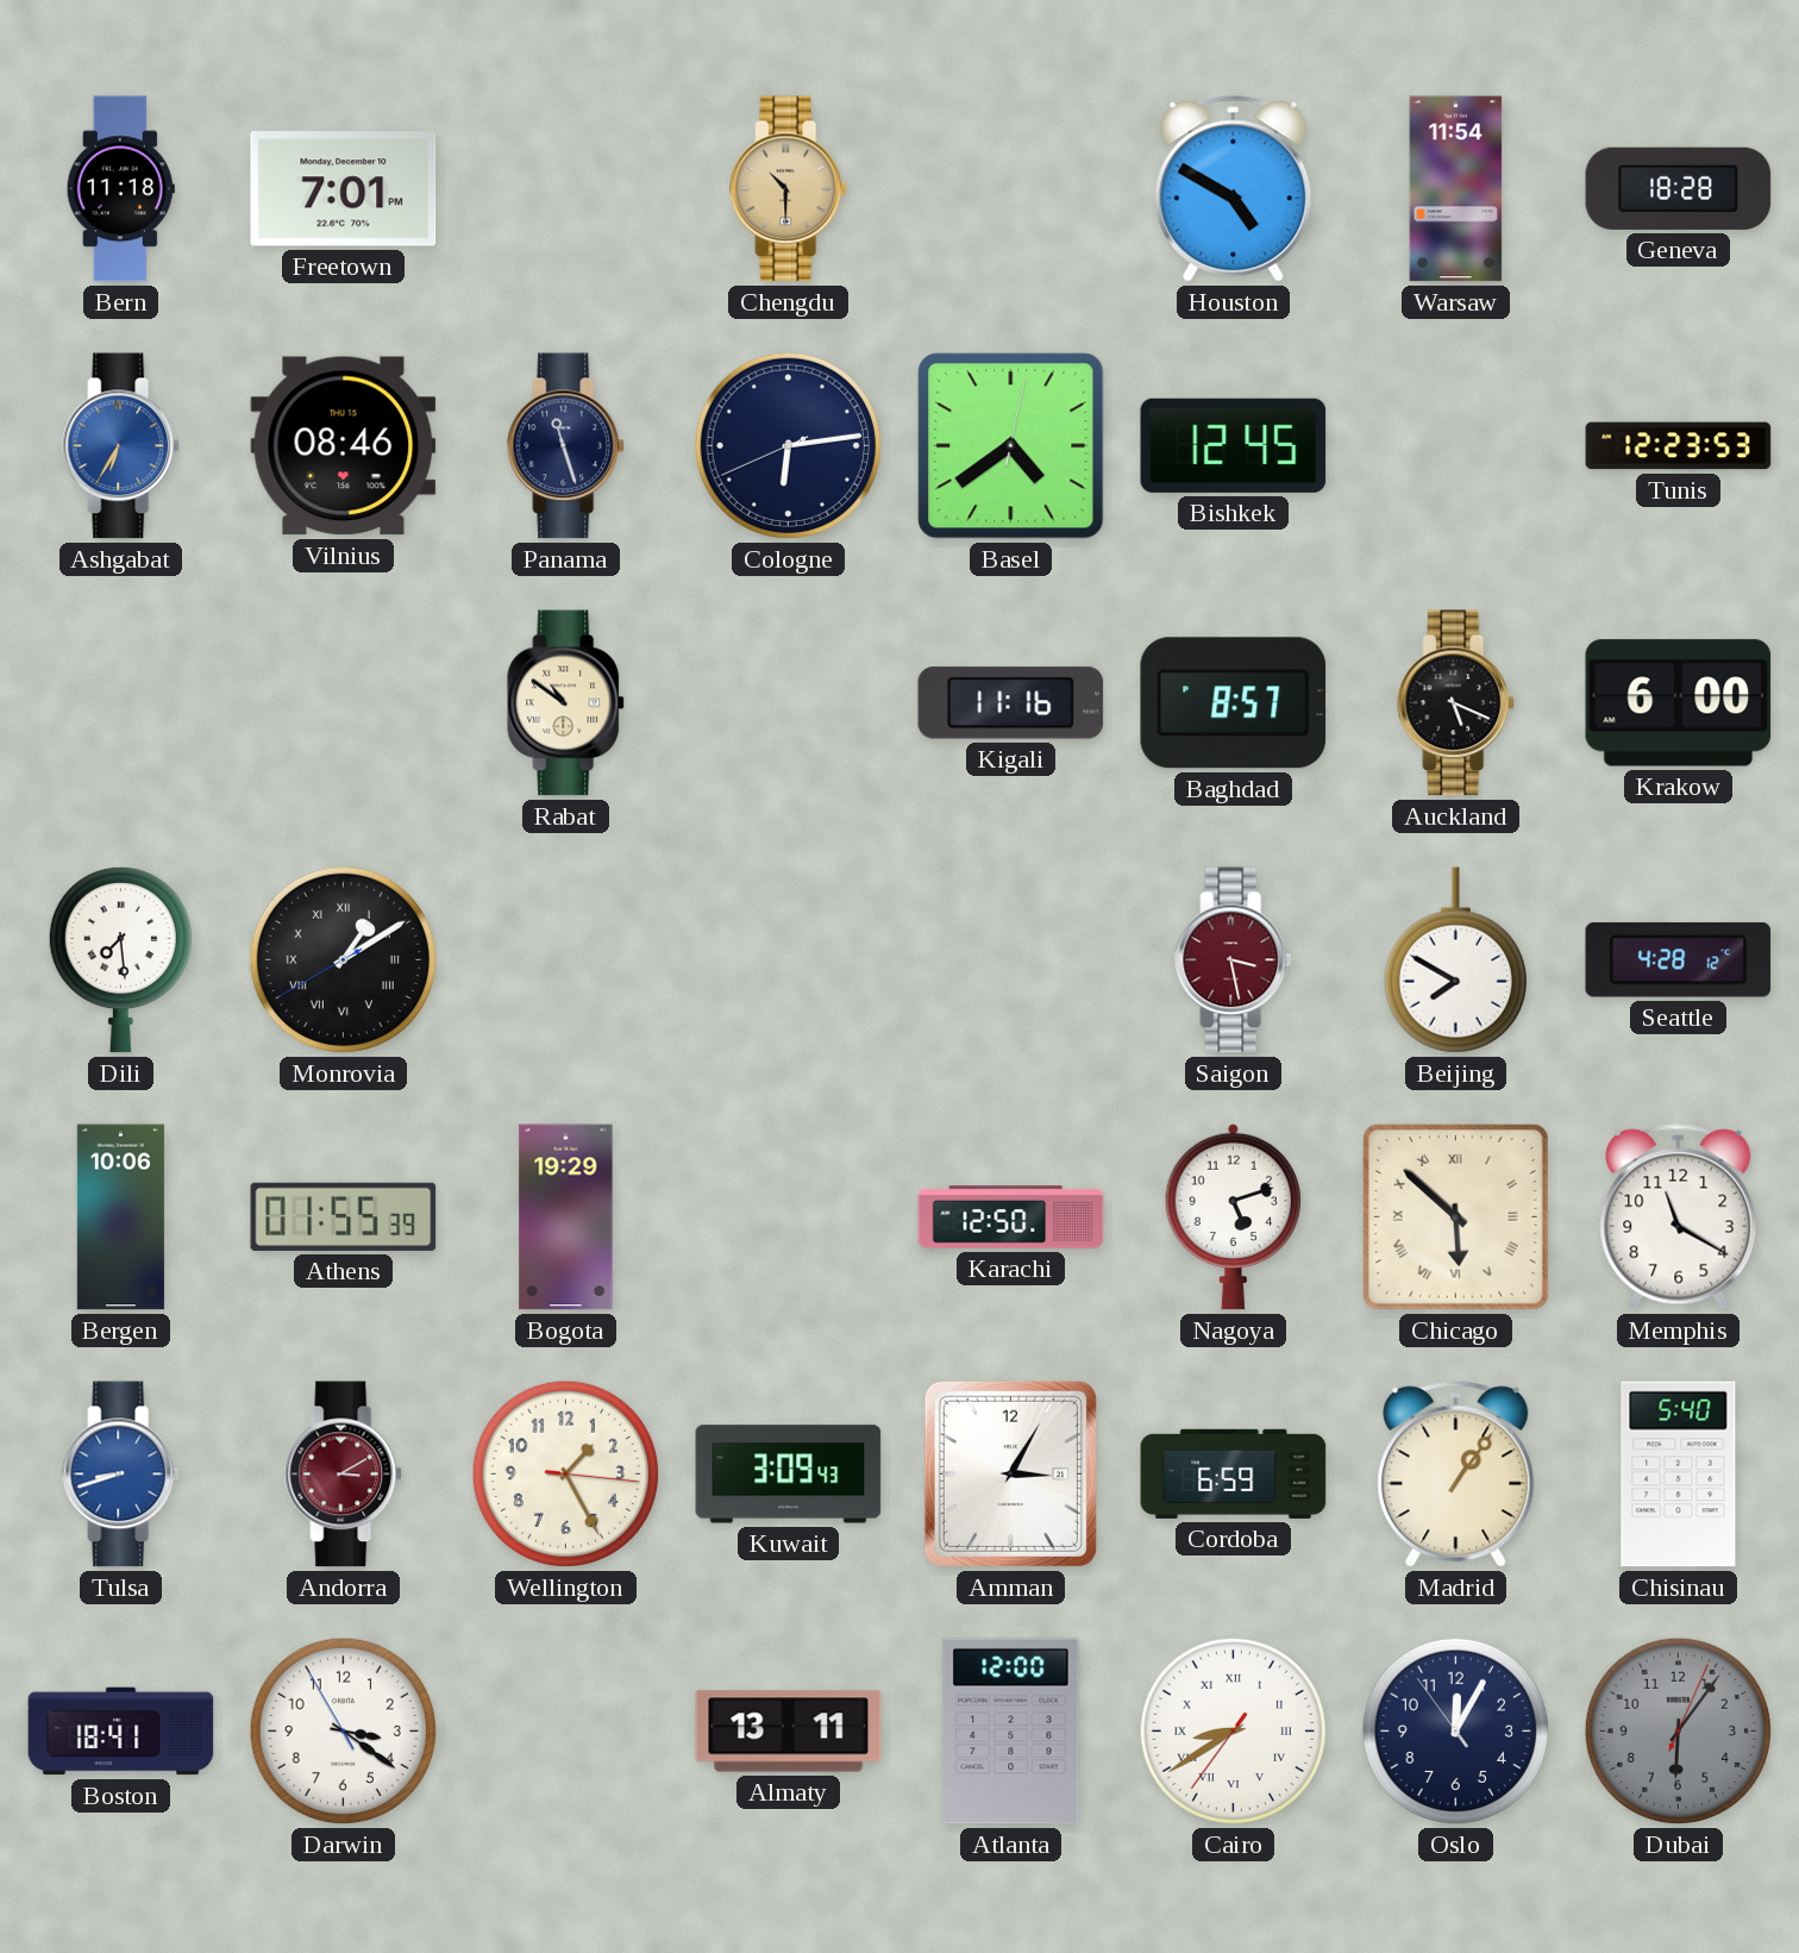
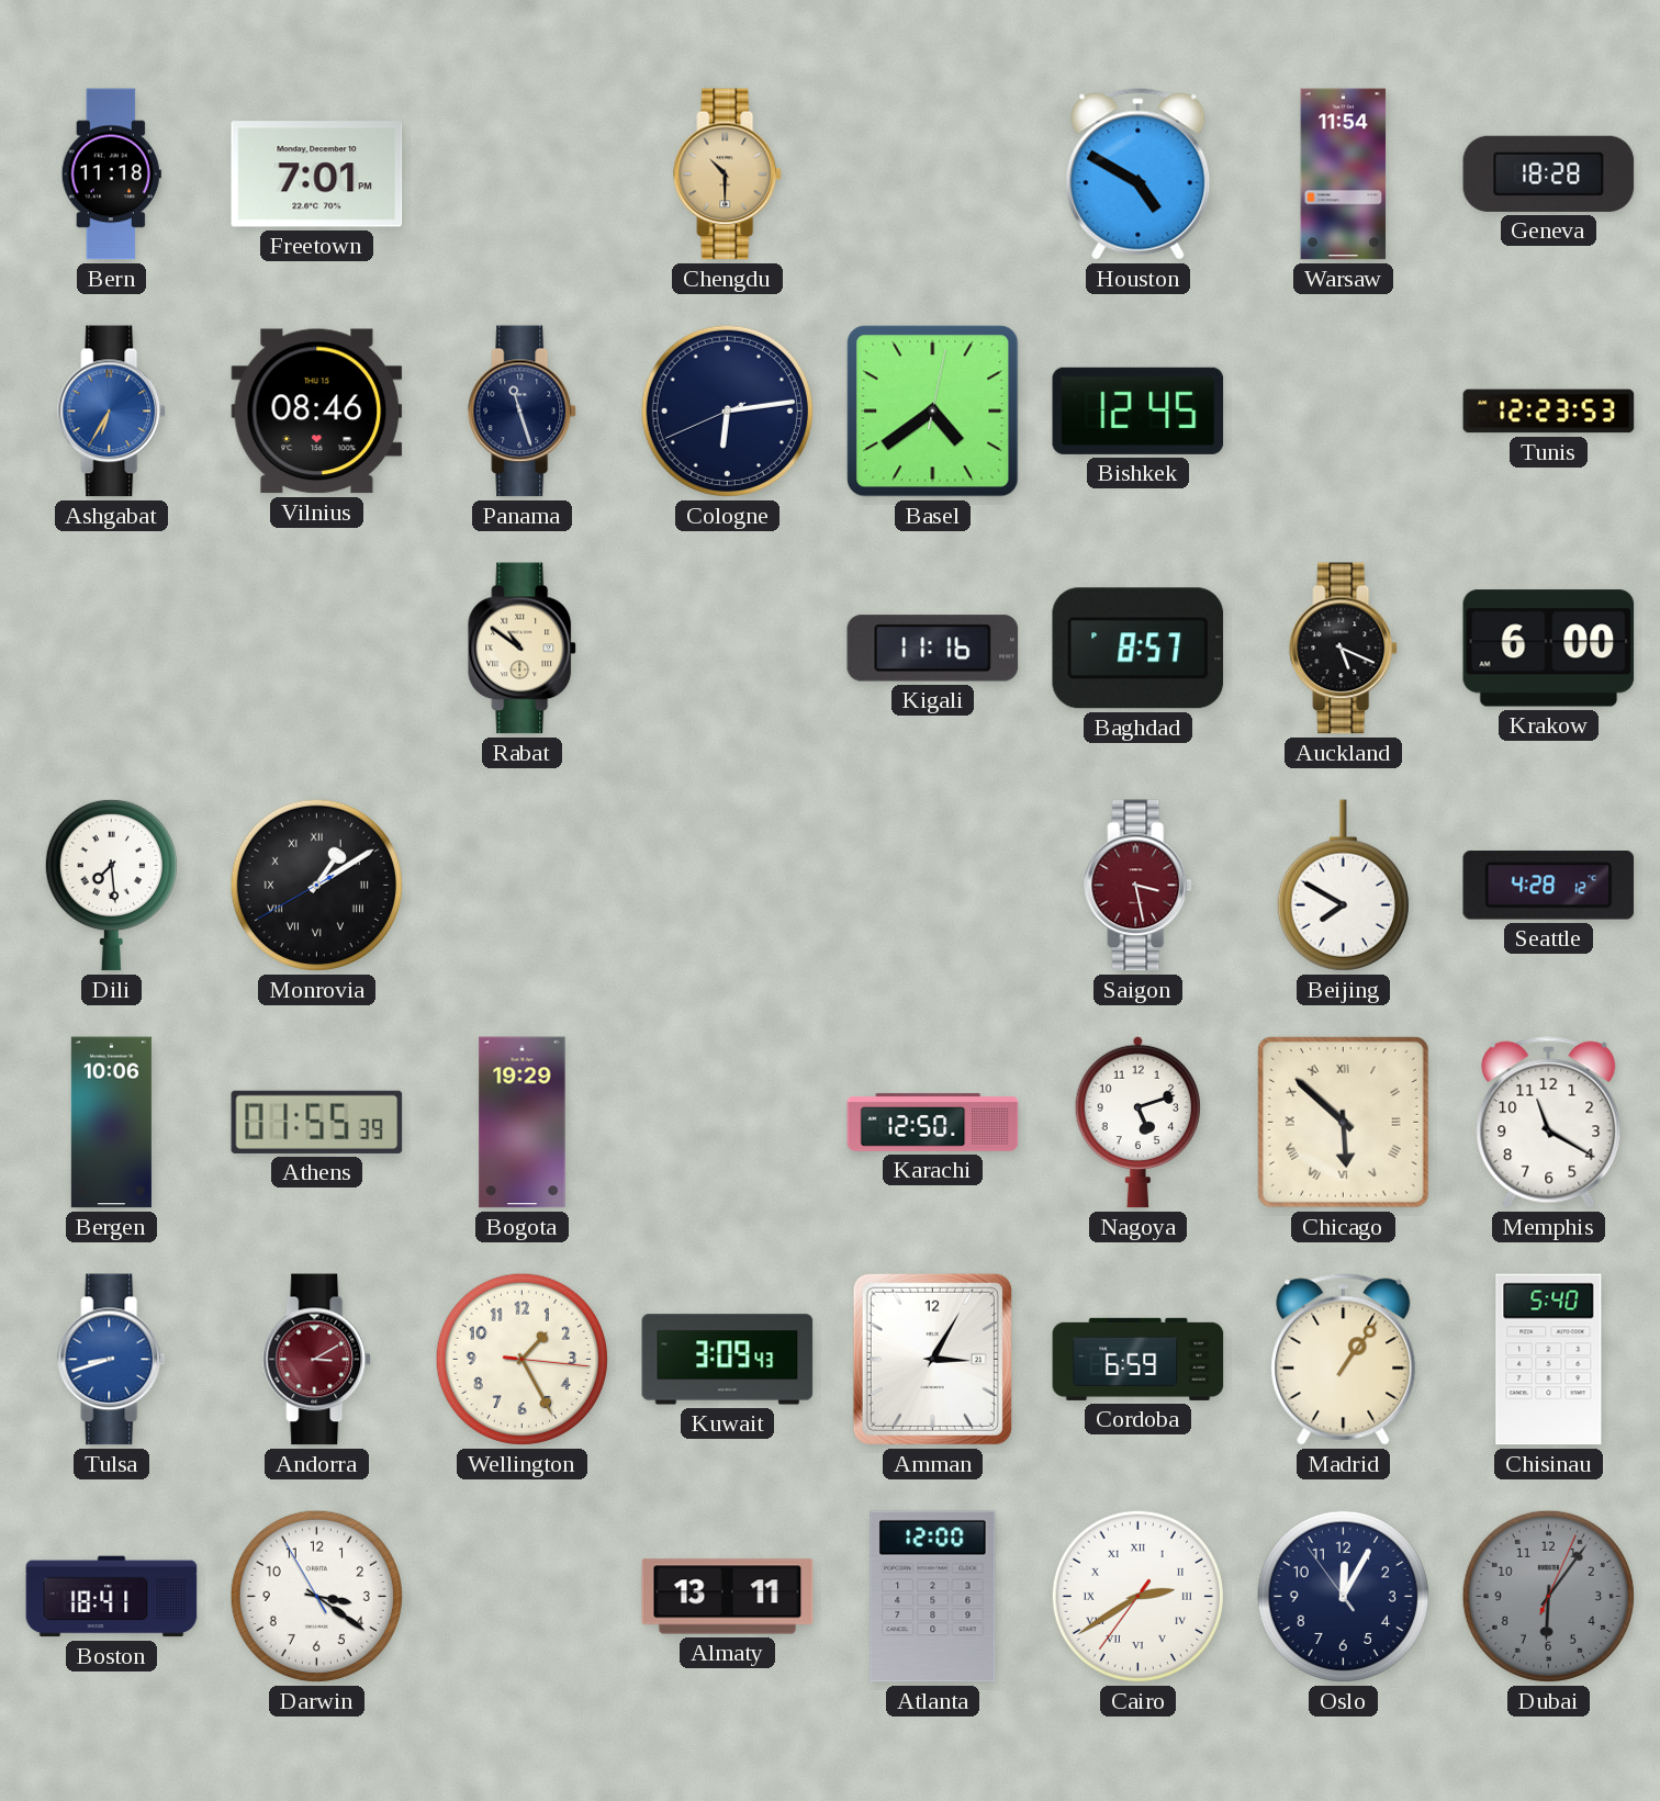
Cairo: 8:39 -> 2:39
